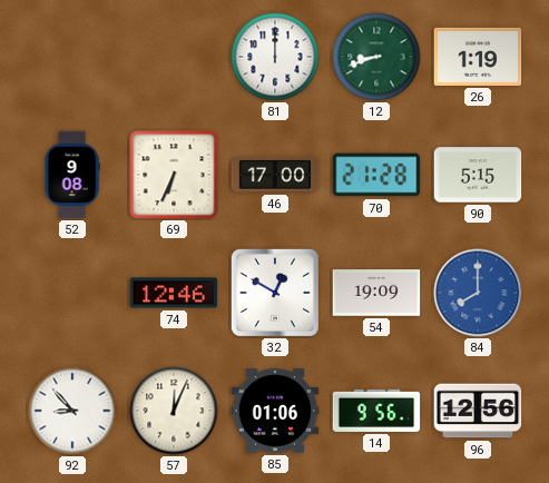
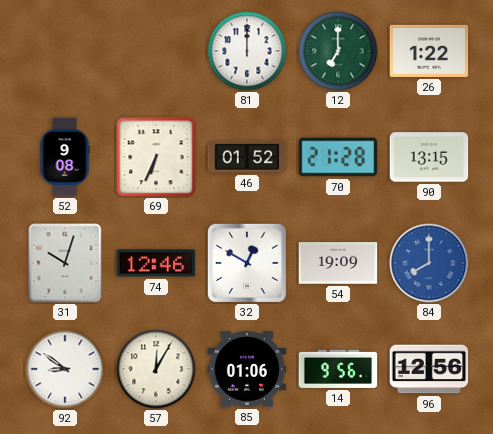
12: 8:42 -> 7:00
26: 1:19 -> 1:22
46: 17:00 -> 01:52
90: 5:15 -> 13:15
31: none -> 10:03
92: 8:53 -> 8:51
57: 12:04 -> 12:05
